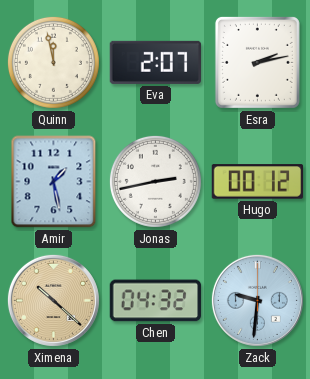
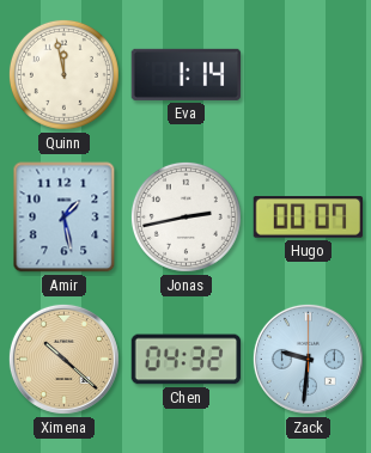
Eva: 2:07 -> 1:14
Esra: 2:13 -> none
Hugo: 00:12 -> 00:07
